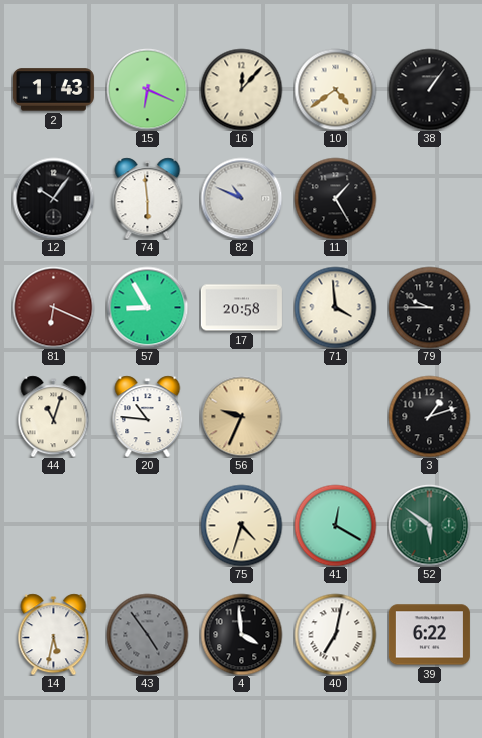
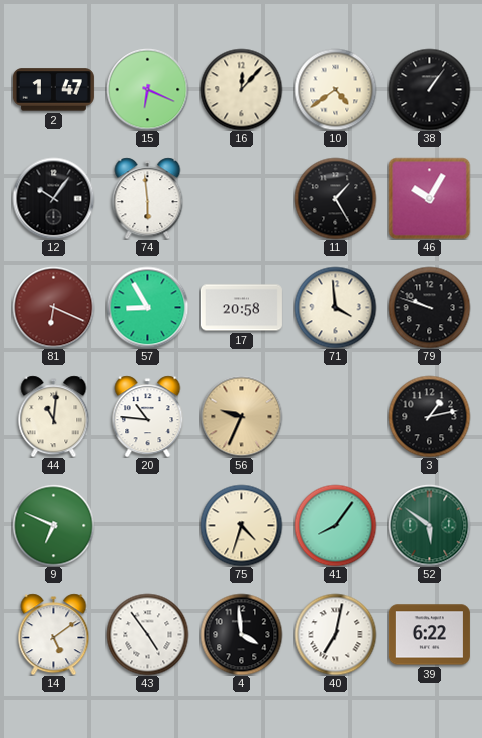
2: 1:43 -> 1:47
82: 10:49 -> none
46: none -> 10:05
79: 9:45 -> 9:48
44: 11:03 -> 11:01
3: 1:12 -> 1:13
9: none -> 6:49
41: 12:20 -> 8:06
14: 5:32 -> 5:09
43 dial: grey -> white
